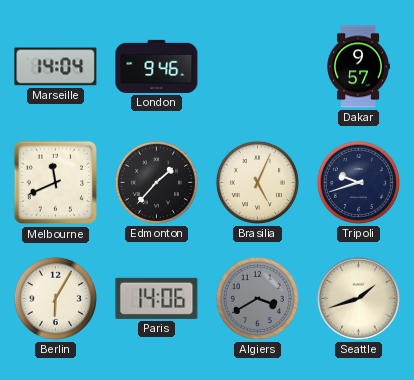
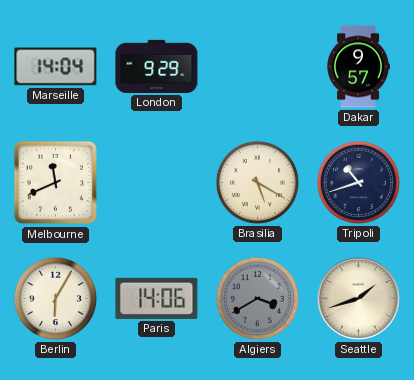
London: 9:46 -> 9:29
Edmonton: 1:37 -> none
Brasilia: 5:04 -> 5:20
Tripoli: 9:42 -> 10:42
